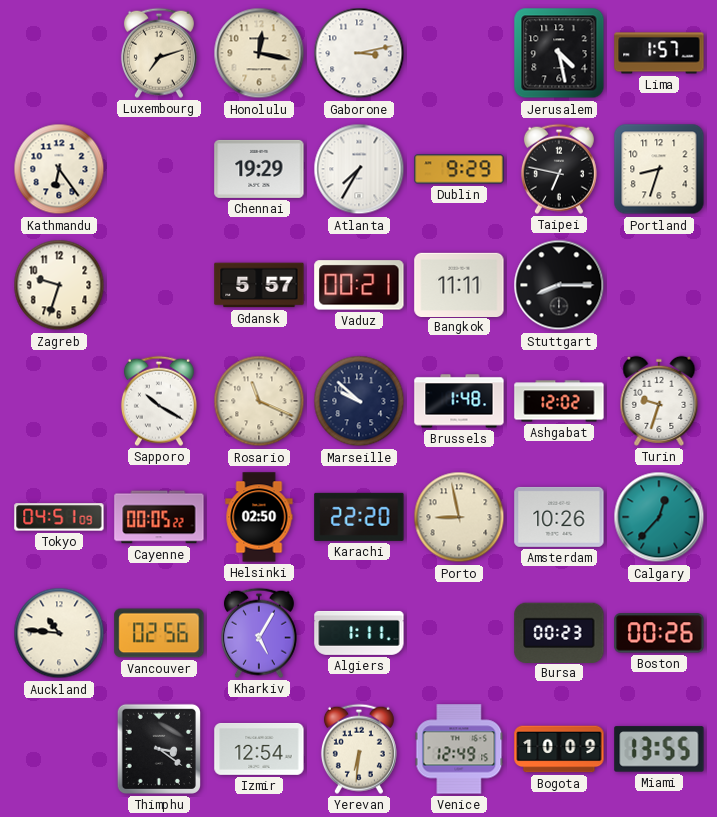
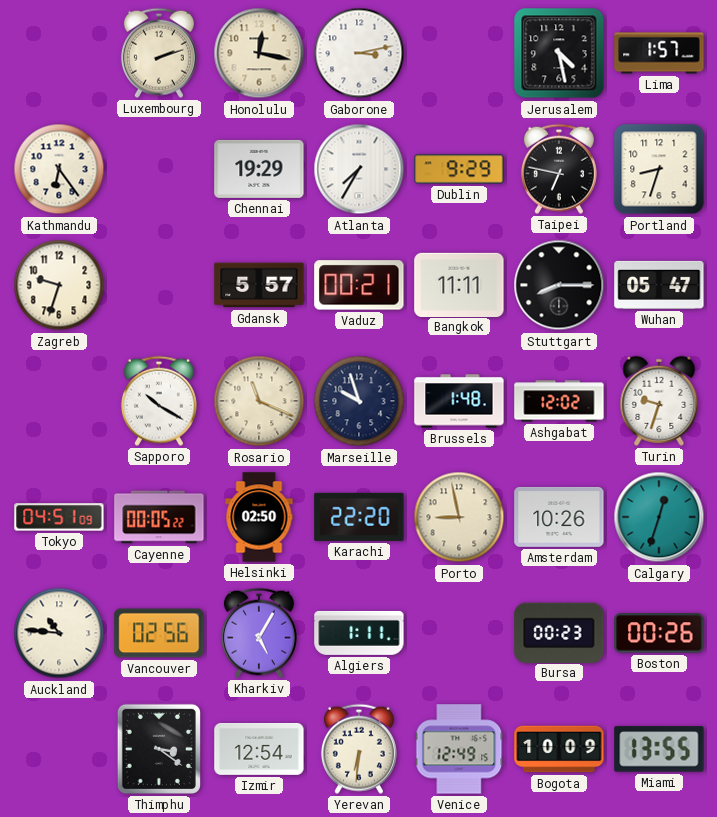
Luxembourg: 7:12 -> 2:12
Wuhan: none -> 05:47
Marseille: 9:52 -> 9:57
Calgary: 12:37 -> 12:33
